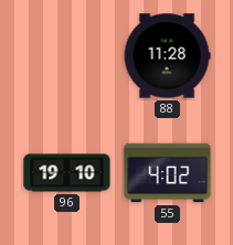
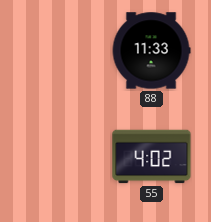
88: 11:28 -> 11:33
96: 19:10 -> none
